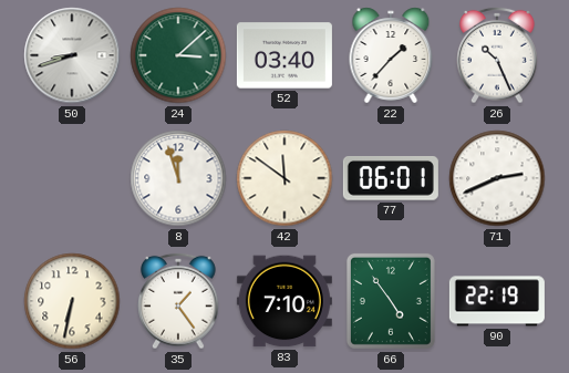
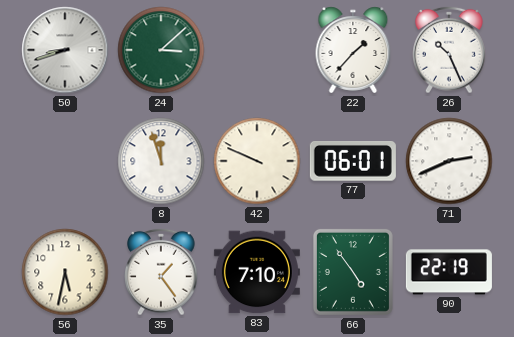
52: 03:40 -> none
42: 11:51 -> 9:49
56: 6:32 -> 5:32
